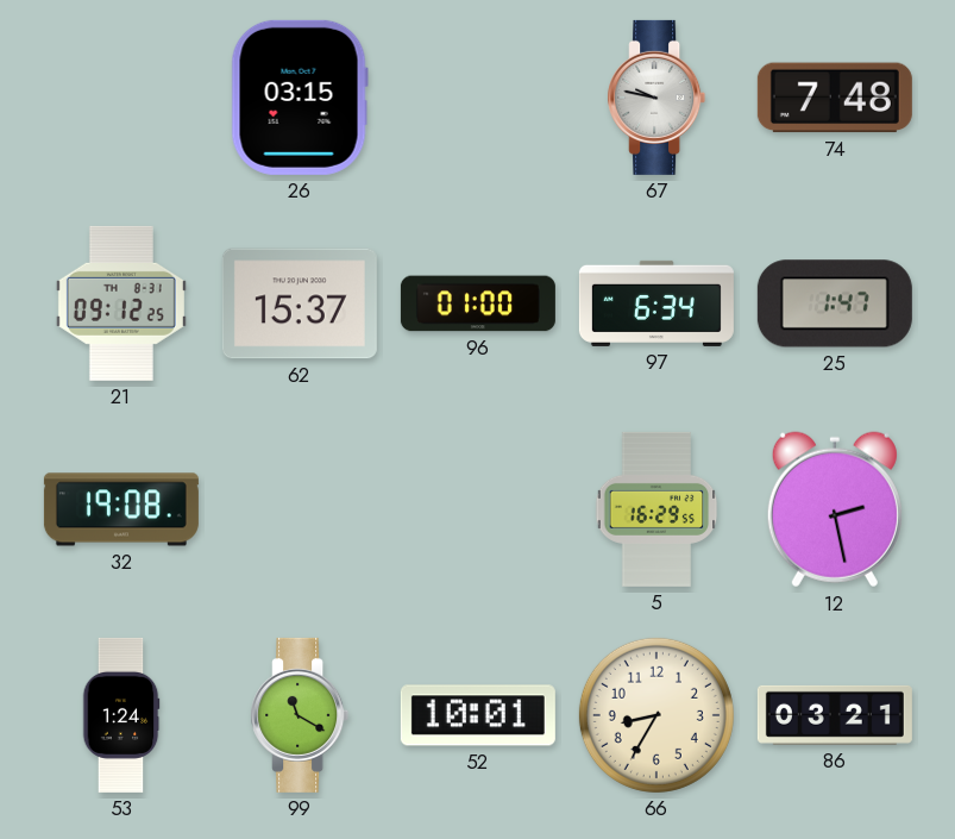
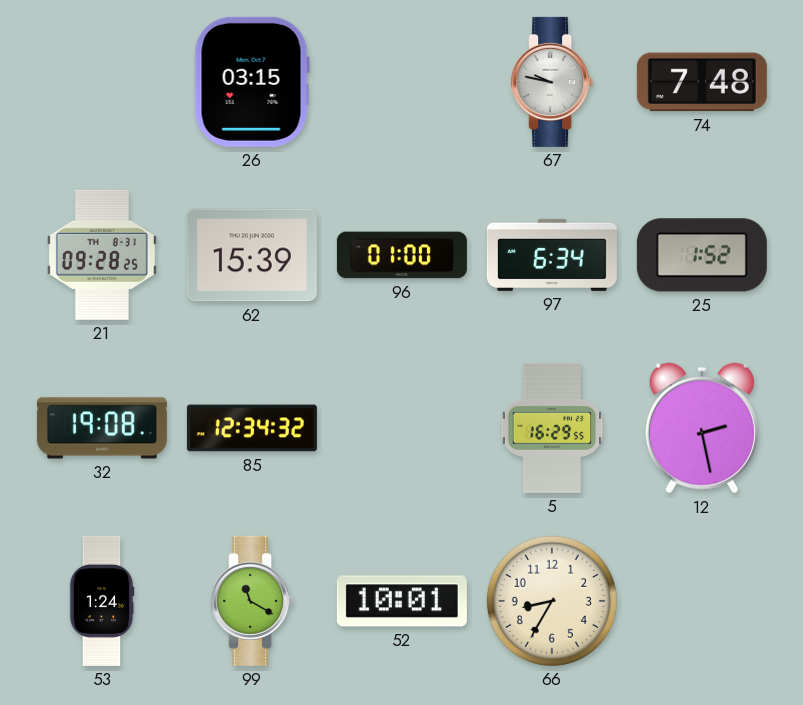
21: 09:12 -> 09:28
62: 15:37 -> 15:39
25: 1:47 -> 1:52
85: none -> 12:34
86: 03:21 -> none
